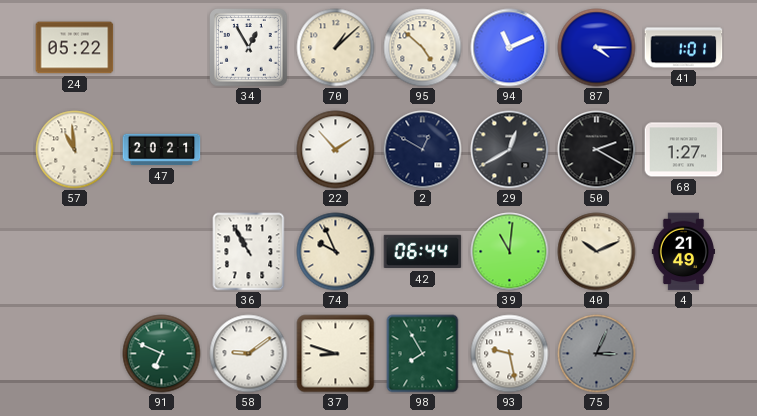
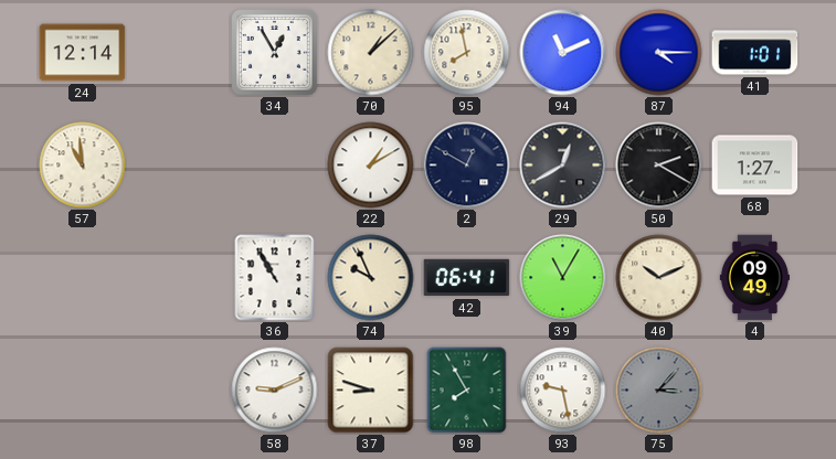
24: 05:22 -> 12:14
95: 4:52 -> 7:58
47: 20:21 -> none
22: 1:53 -> 1:10
42: 06:44 -> 06:41
39: 11:01 -> 11:05
4: 21:49 -> 09:49
91: 6:49 -> none
58: 9:09 -> 9:11
75: 3:04 -> 3:07
